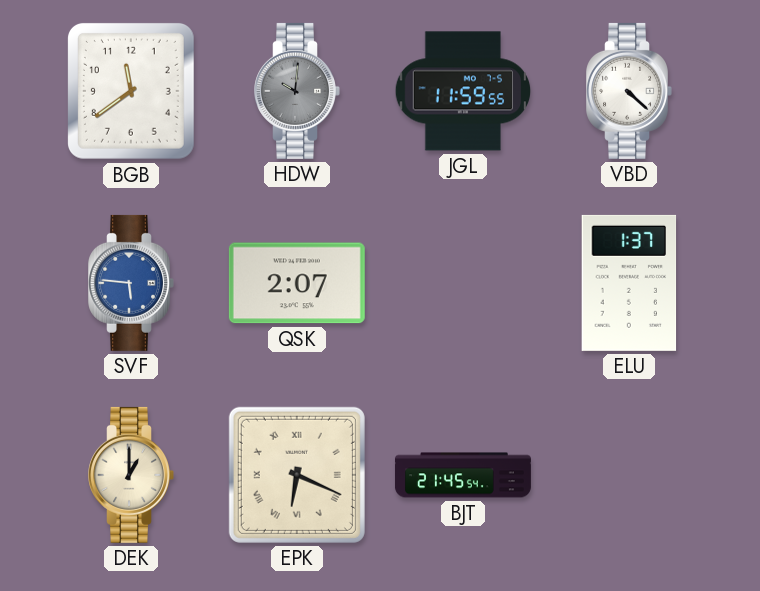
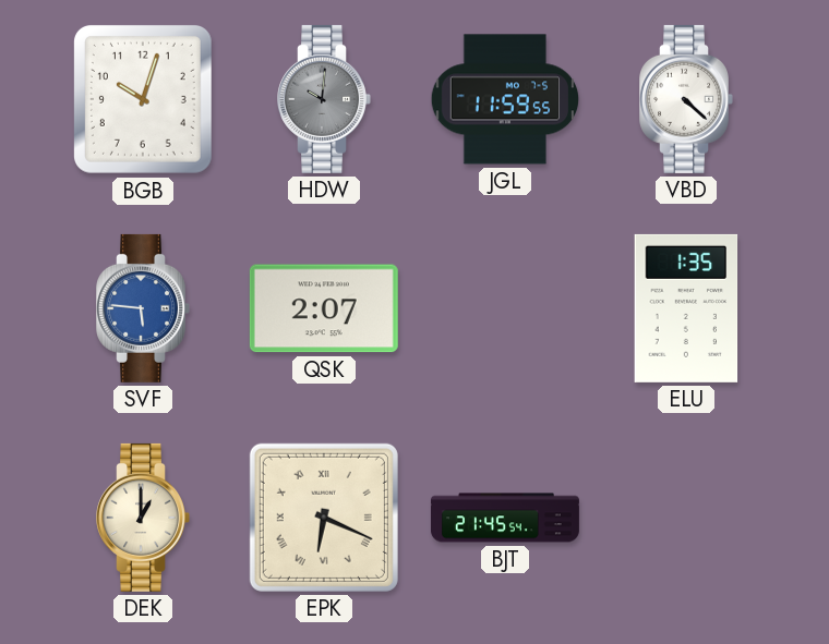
BGB: 11:39 -> 10:03
ELU: 1:37 -> 1:35
